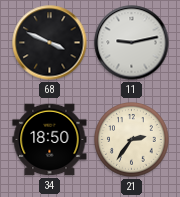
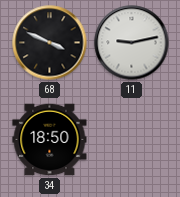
21: 2:36 -> none
